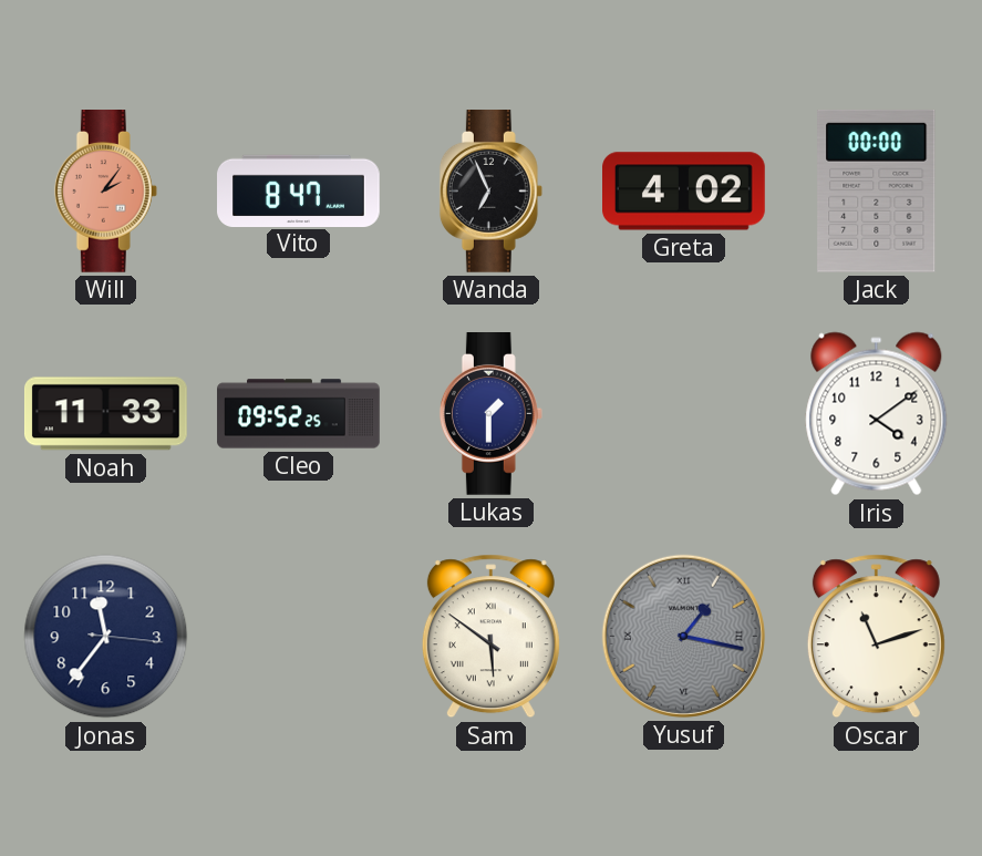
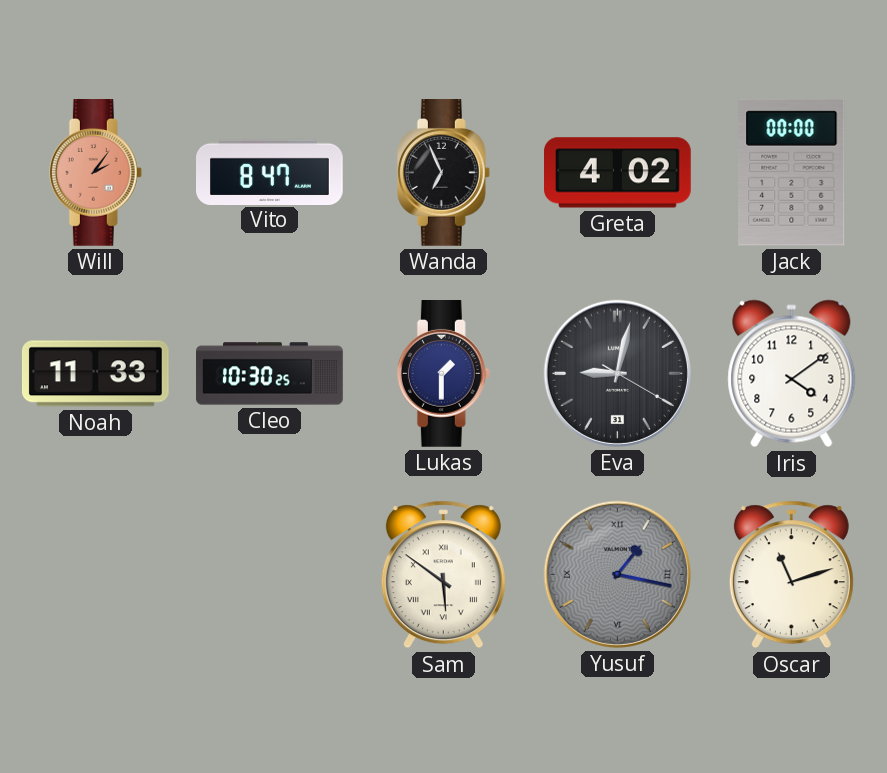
Cleo: 09:52 -> 10:30
Eva: none -> 9:02
Jonas: 11:36 -> none
